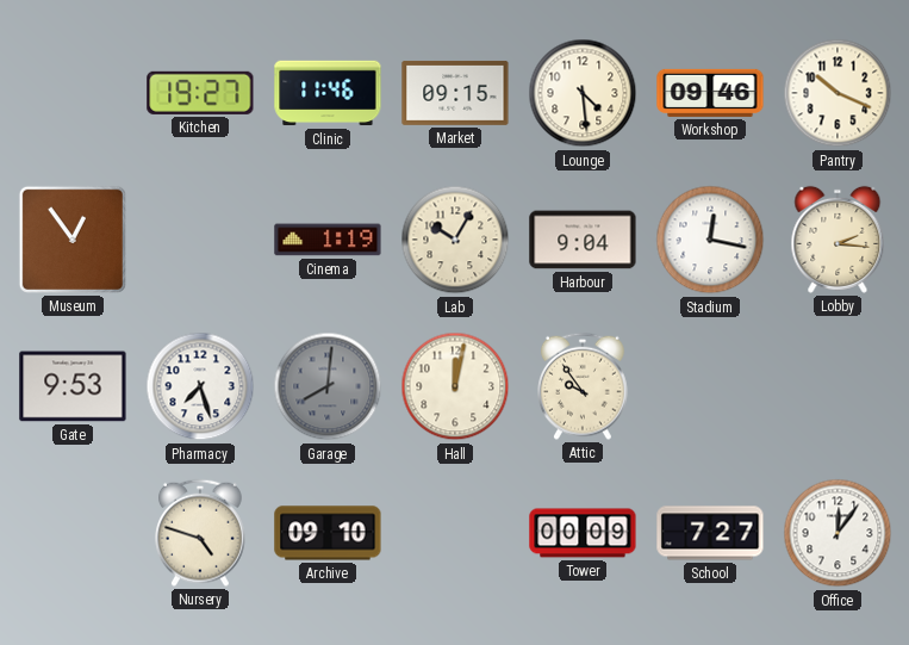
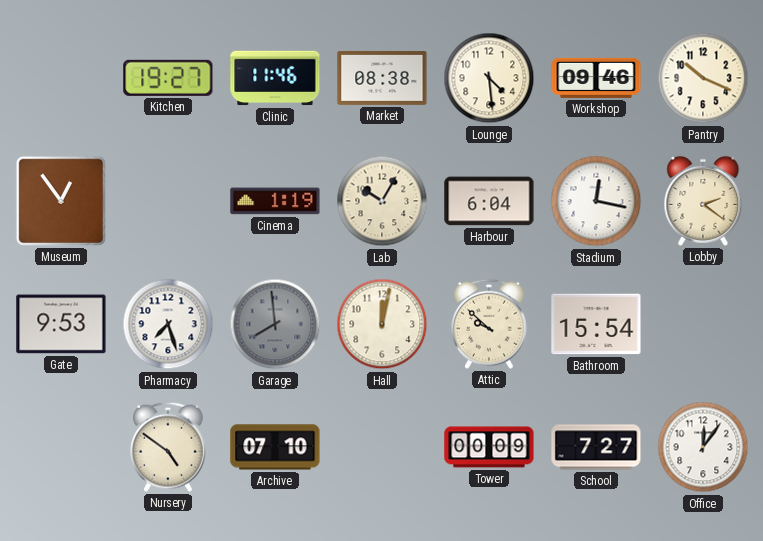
Market: 09:15 -> 08:38
Harbour: 9:04 -> 6:04
Lobby: 2:16 -> 2:21
Garage: 8:01 -> 7:59
Attic: 9:54 -> 9:52
Bathroom: none -> 15:54
Nursery: 4:48 -> 4:51
Archive: 09:10 -> 07:10
